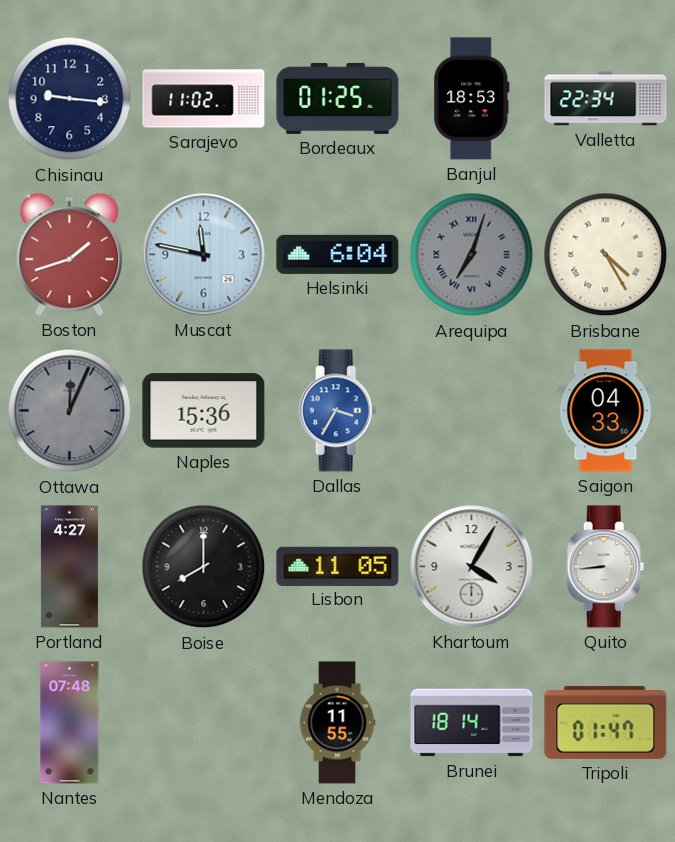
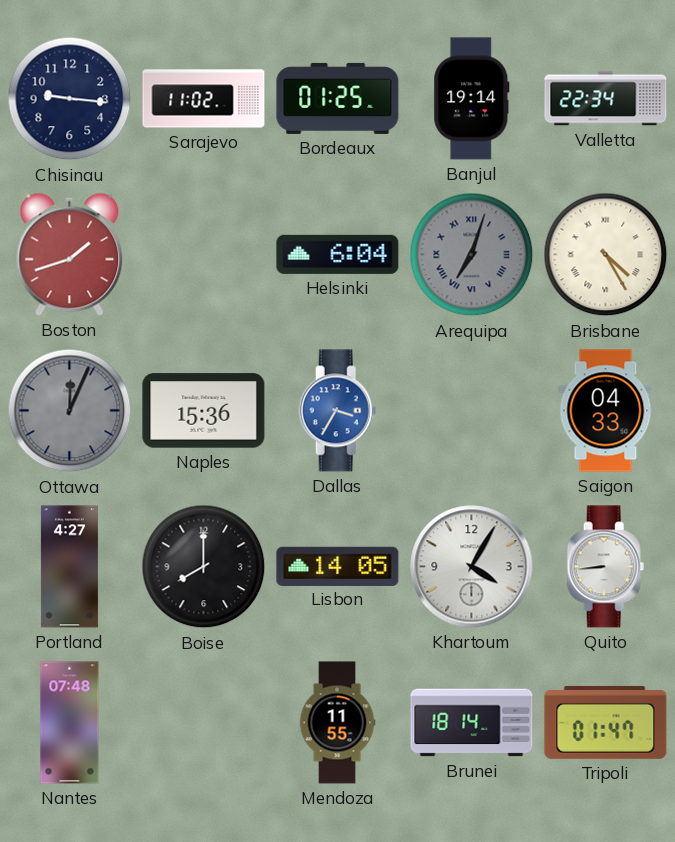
Banjul: 18:53 -> 19:14
Muscat: 11:47 -> none
Lisbon: 11:05 -> 14:05
